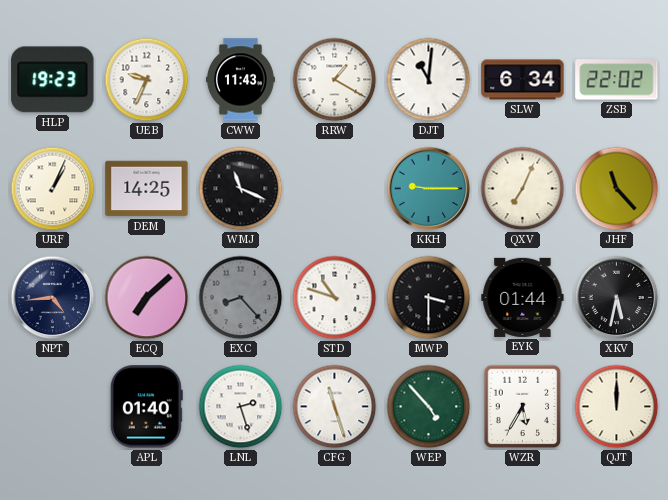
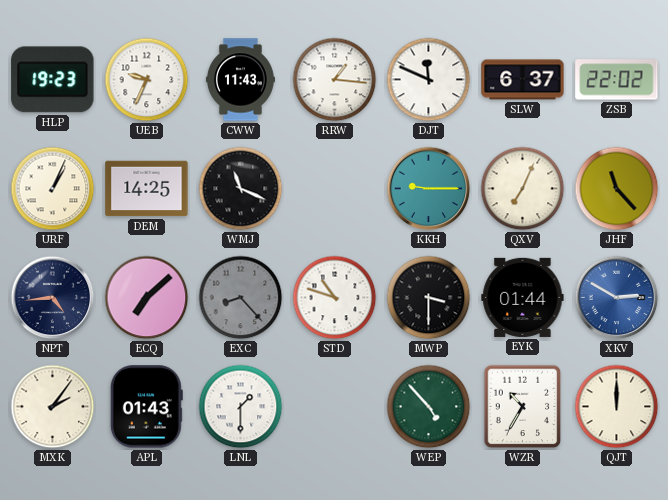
RRW: 1:20 -> 1:16
DJT: 11:01 -> 11:49
SLW: 6:34 -> 6:37
XKV: 5:32 -> 2:50
XKV dial: black -> blue
MXK: none -> 2:06
APL: 01:40 -> 01:43
LNL: 2:27 -> 1:30
CFG: 11:27 -> none
WZR: 5:35 -> 10:35
